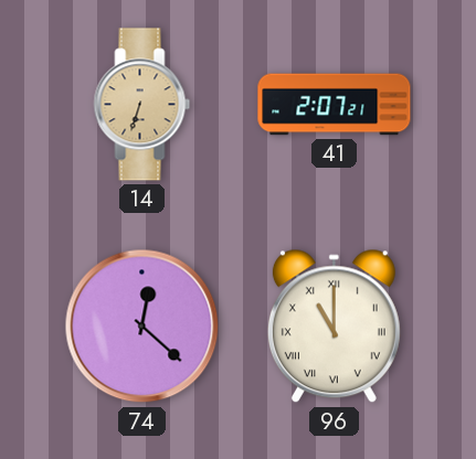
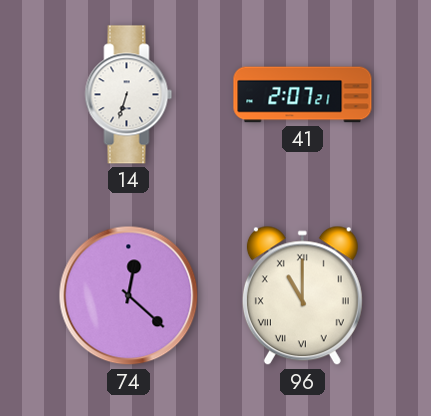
14 dial: champagne -> white
